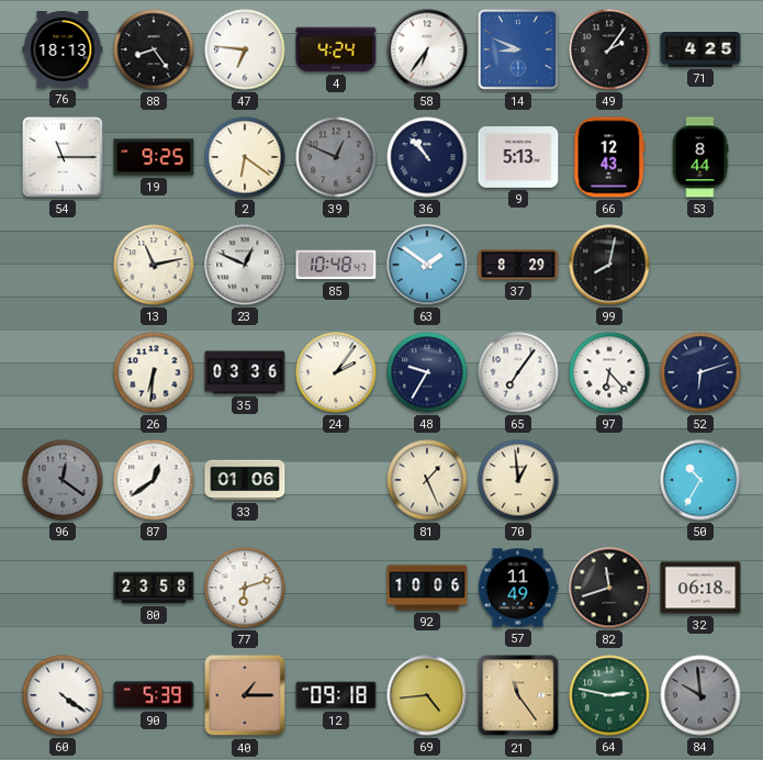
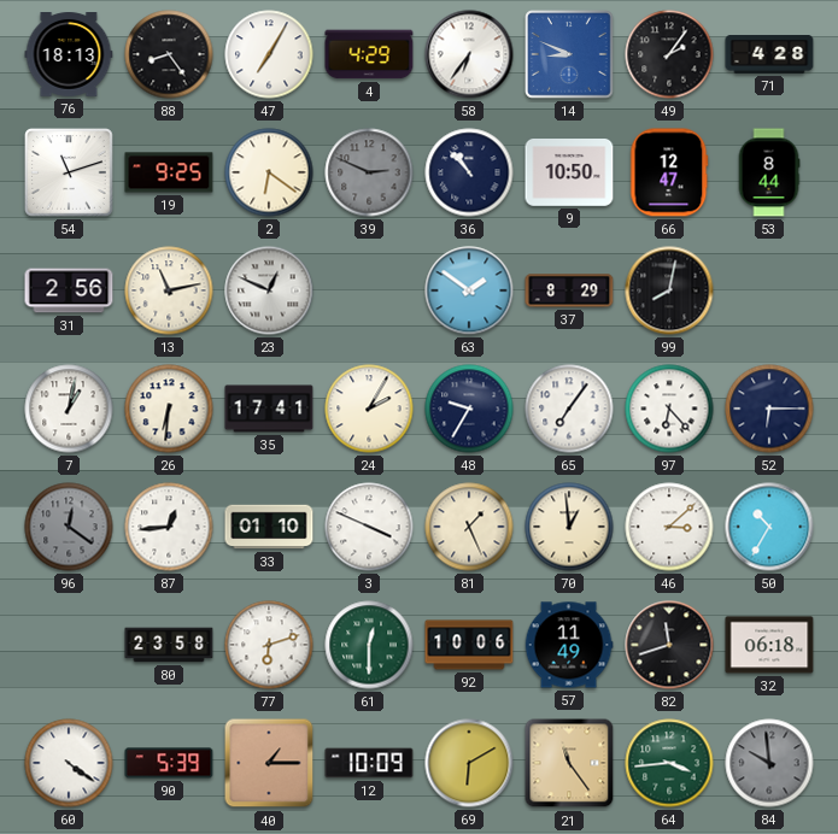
47: 6:46 -> 7:05
4: 4:24 -> 4:29
71: 4:25 -> 4:28
54: 11:15 -> 11:12
39: 12:49 -> 2:49
9: 5:13 -> 10:50
66: 12:43 -> 12:47
31: none -> 2:56
85: 10:48 -> none
7: none -> 1:02
35: 03:36 -> 17:41
24: 2:06 -> 2:05
52: 6:12 -> 6:15
87: 12:39 -> 12:44
33: 01:06 -> 01:10
3: none -> 3:49
46: none -> 3:08
61: none -> 12:30
12: 09:18 -> 10:09
69: 4:44 -> 6:10
64: 2:47 -> 3:44
